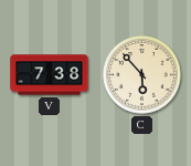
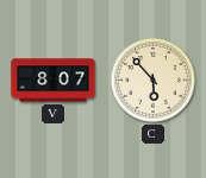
V: 7:38 -> 8:07
